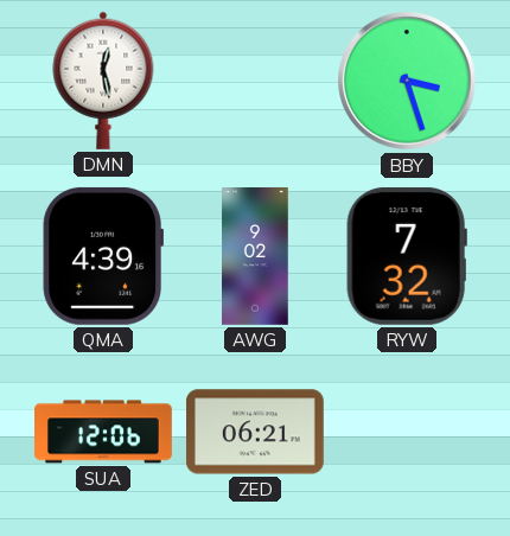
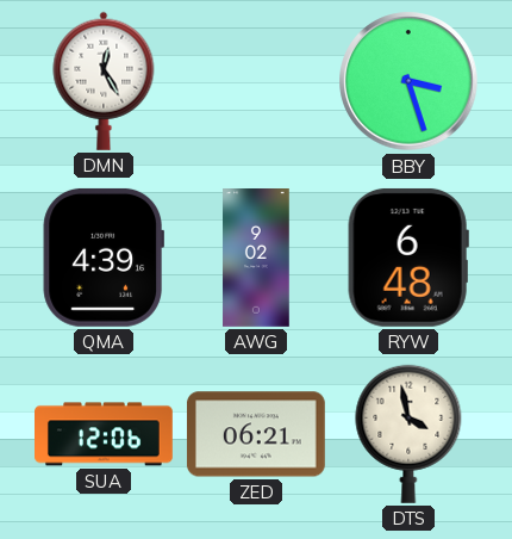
DMN: 12:28 -> 12:25
RYW: 7:32 -> 6:48
DTS: none -> 3:58
